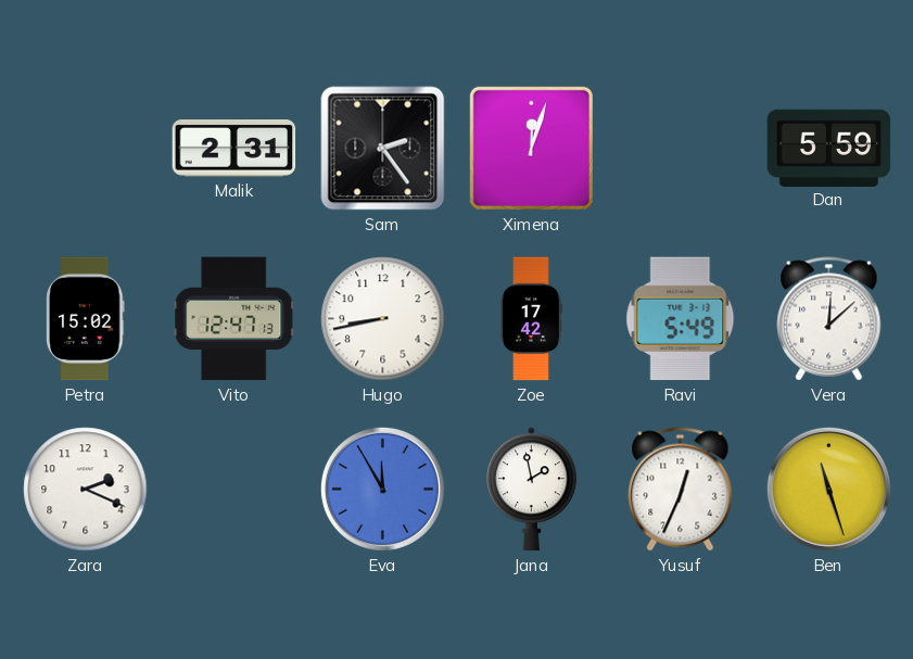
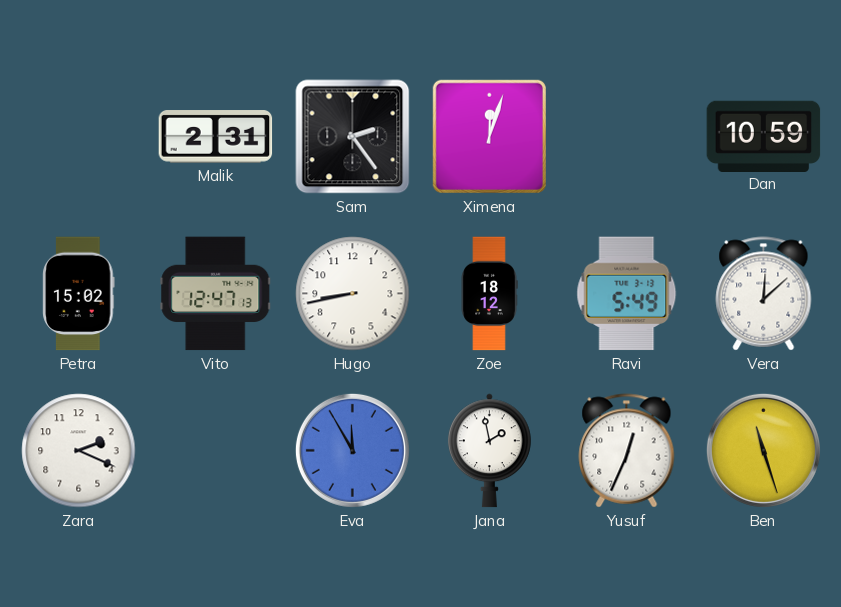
Dan: 5:59 -> 10:59
Zoe: 17:42 -> 18:12
